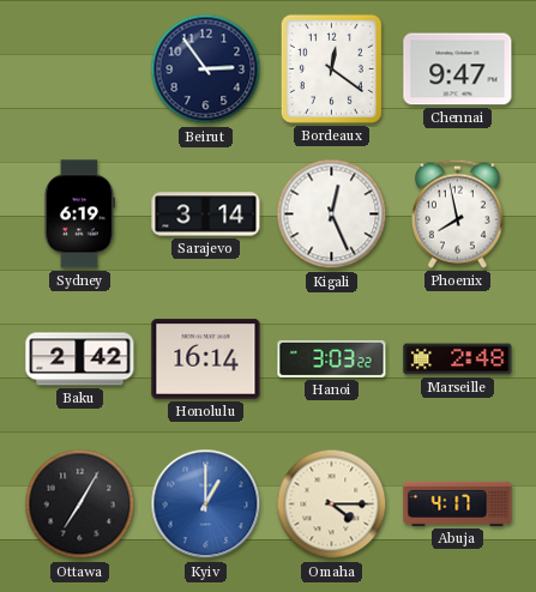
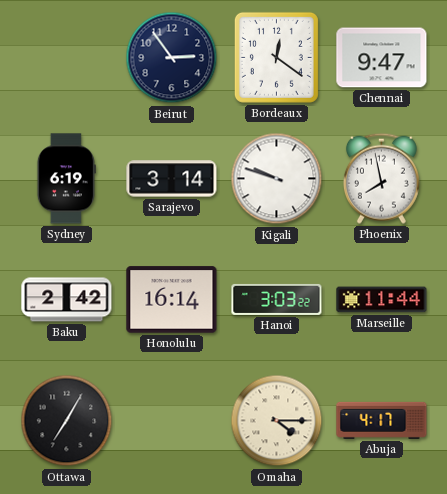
Kigali: 12:26 -> 9:48
Marseille: 2:48 -> 11:44
Kyiv: 1:00 -> none
